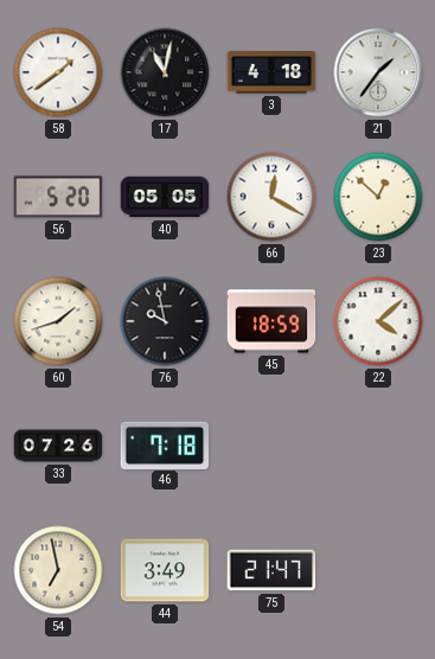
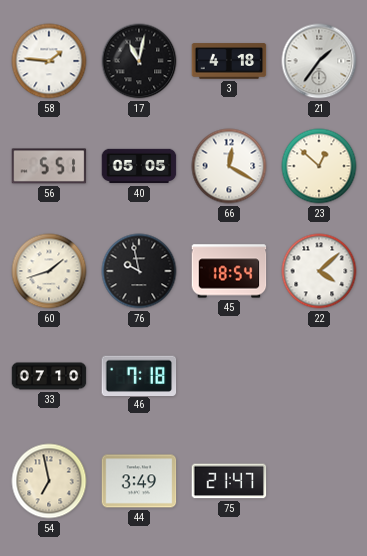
58: 1:39 -> 1:46
56: 5:20 -> 5:51
45: 18:59 -> 18:54
33: 07:26 -> 07:10
